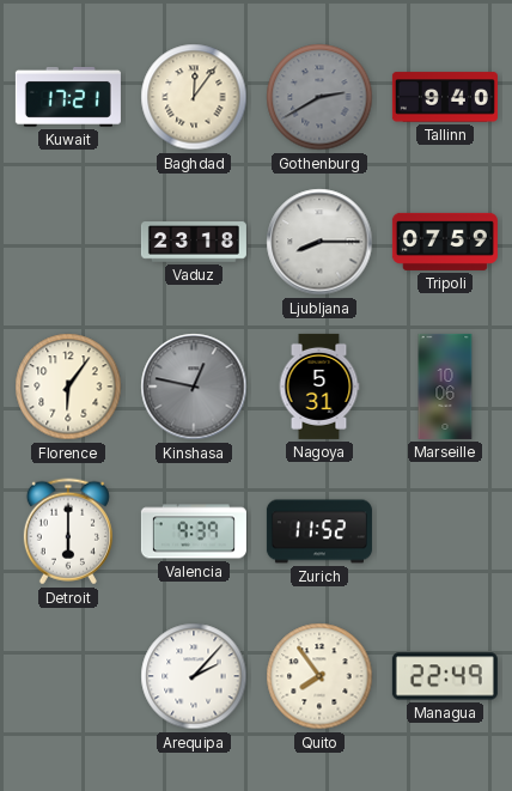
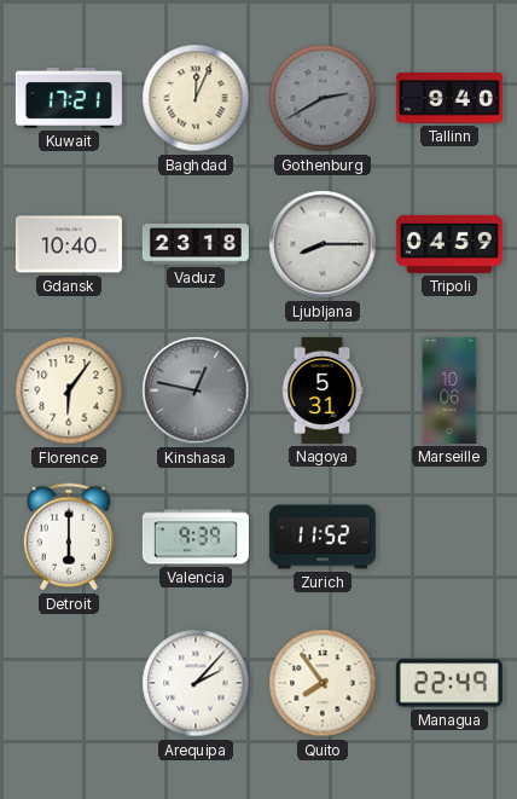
Baghdad: 12:06 -> 12:04
Gdansk: none -> 10:40
Tripoli: 07:59 -> 04:59
